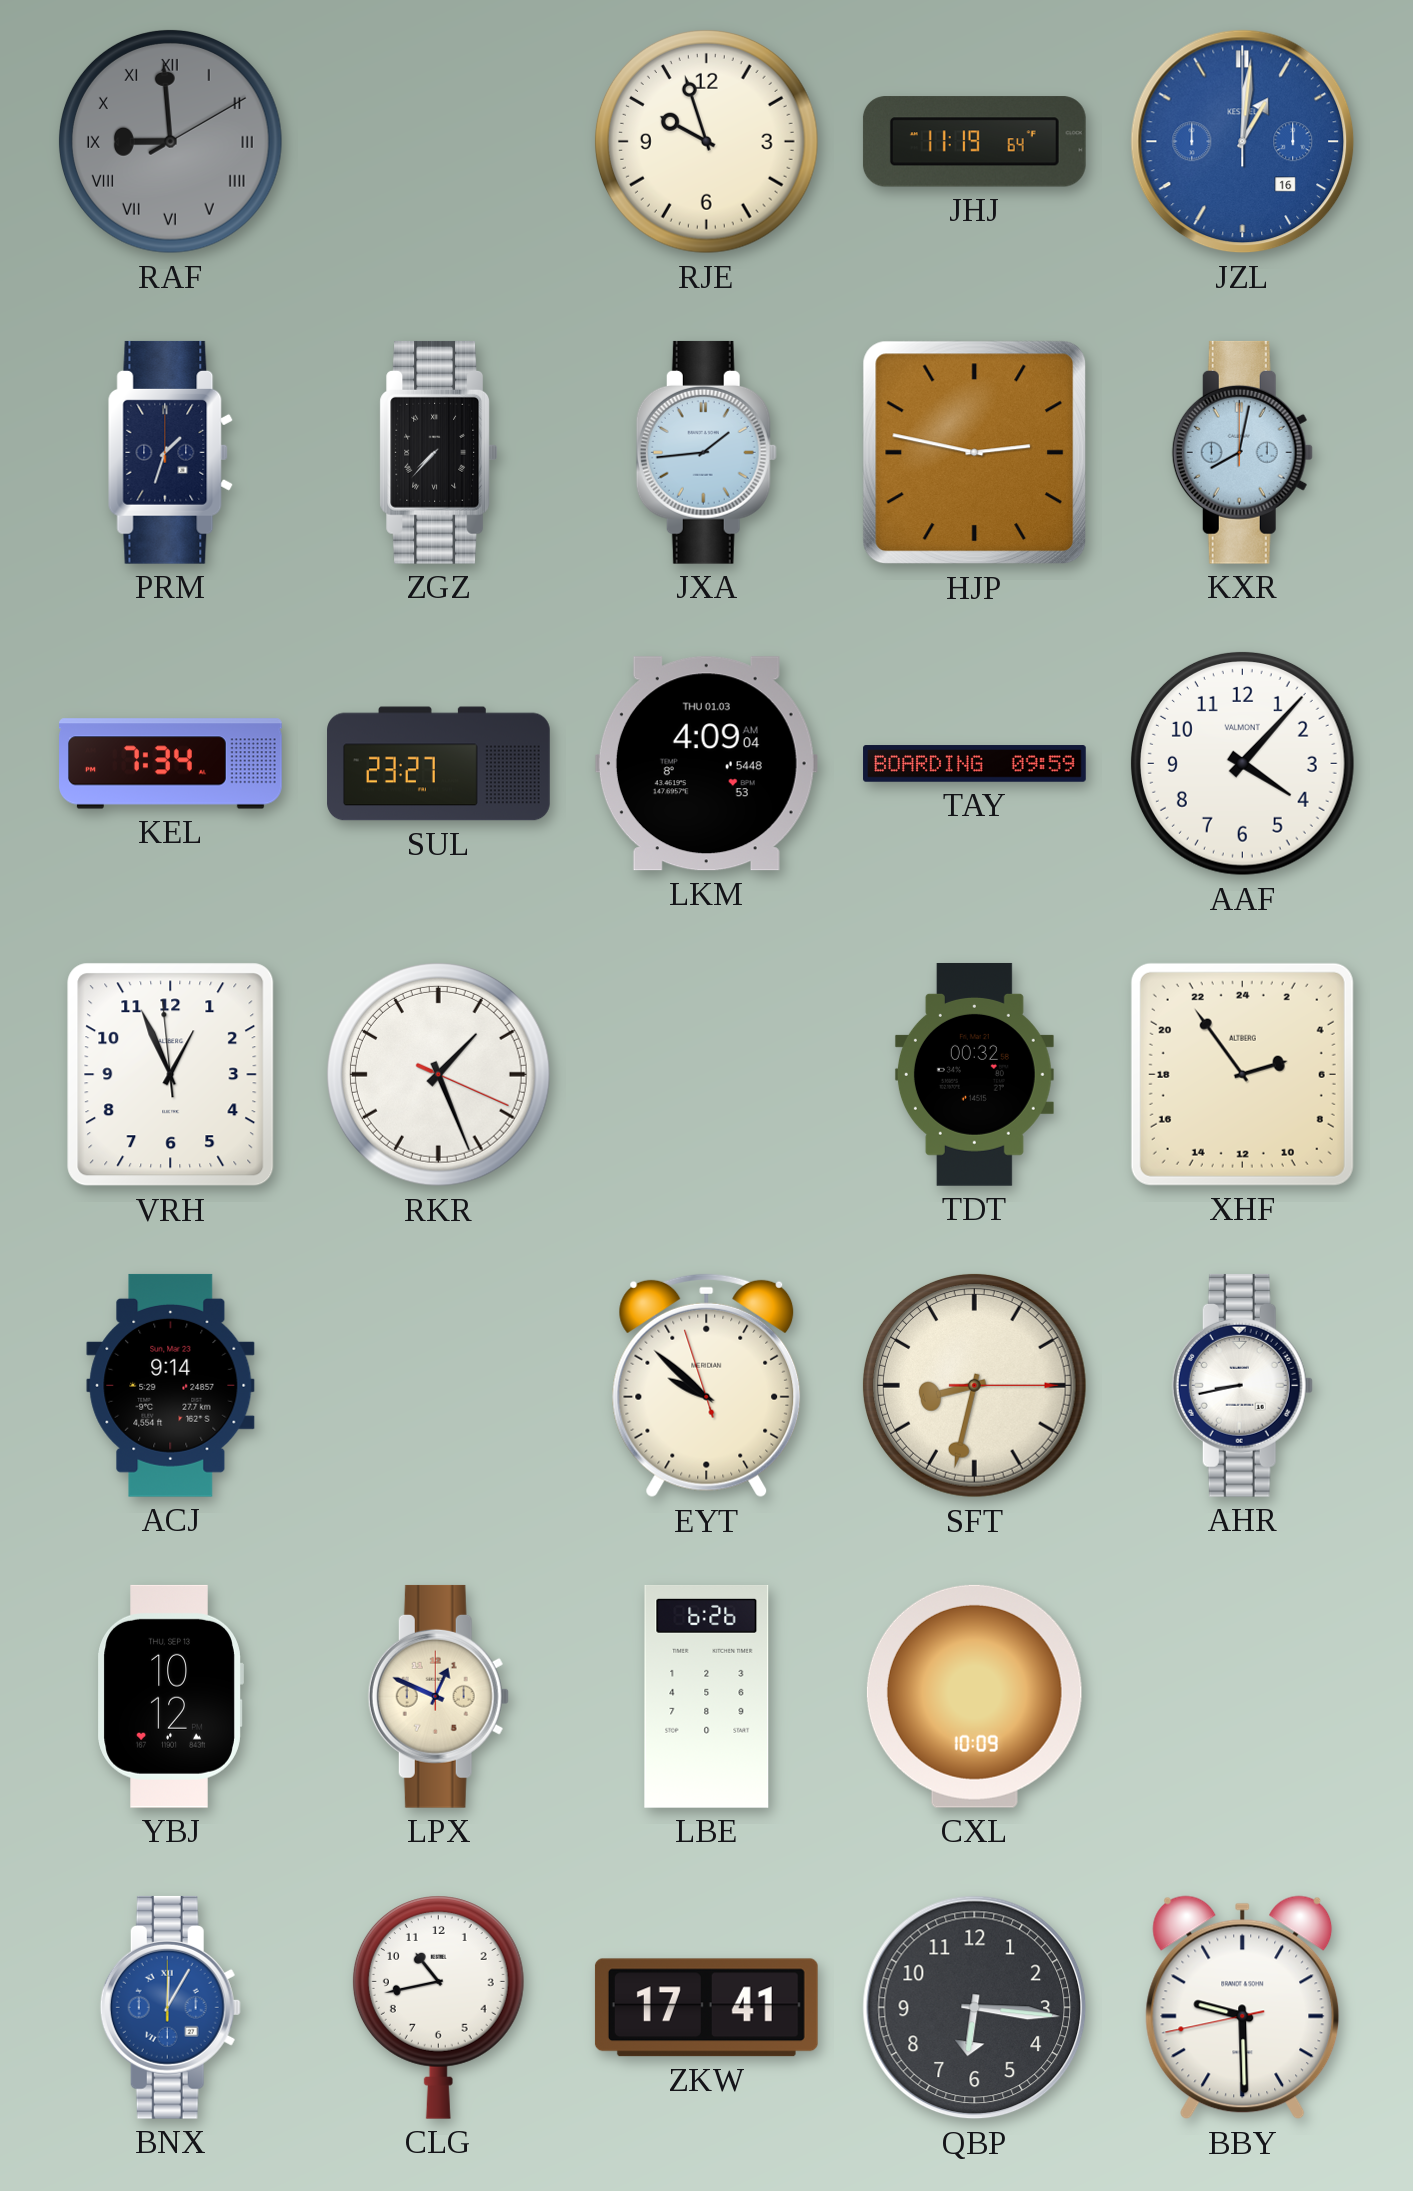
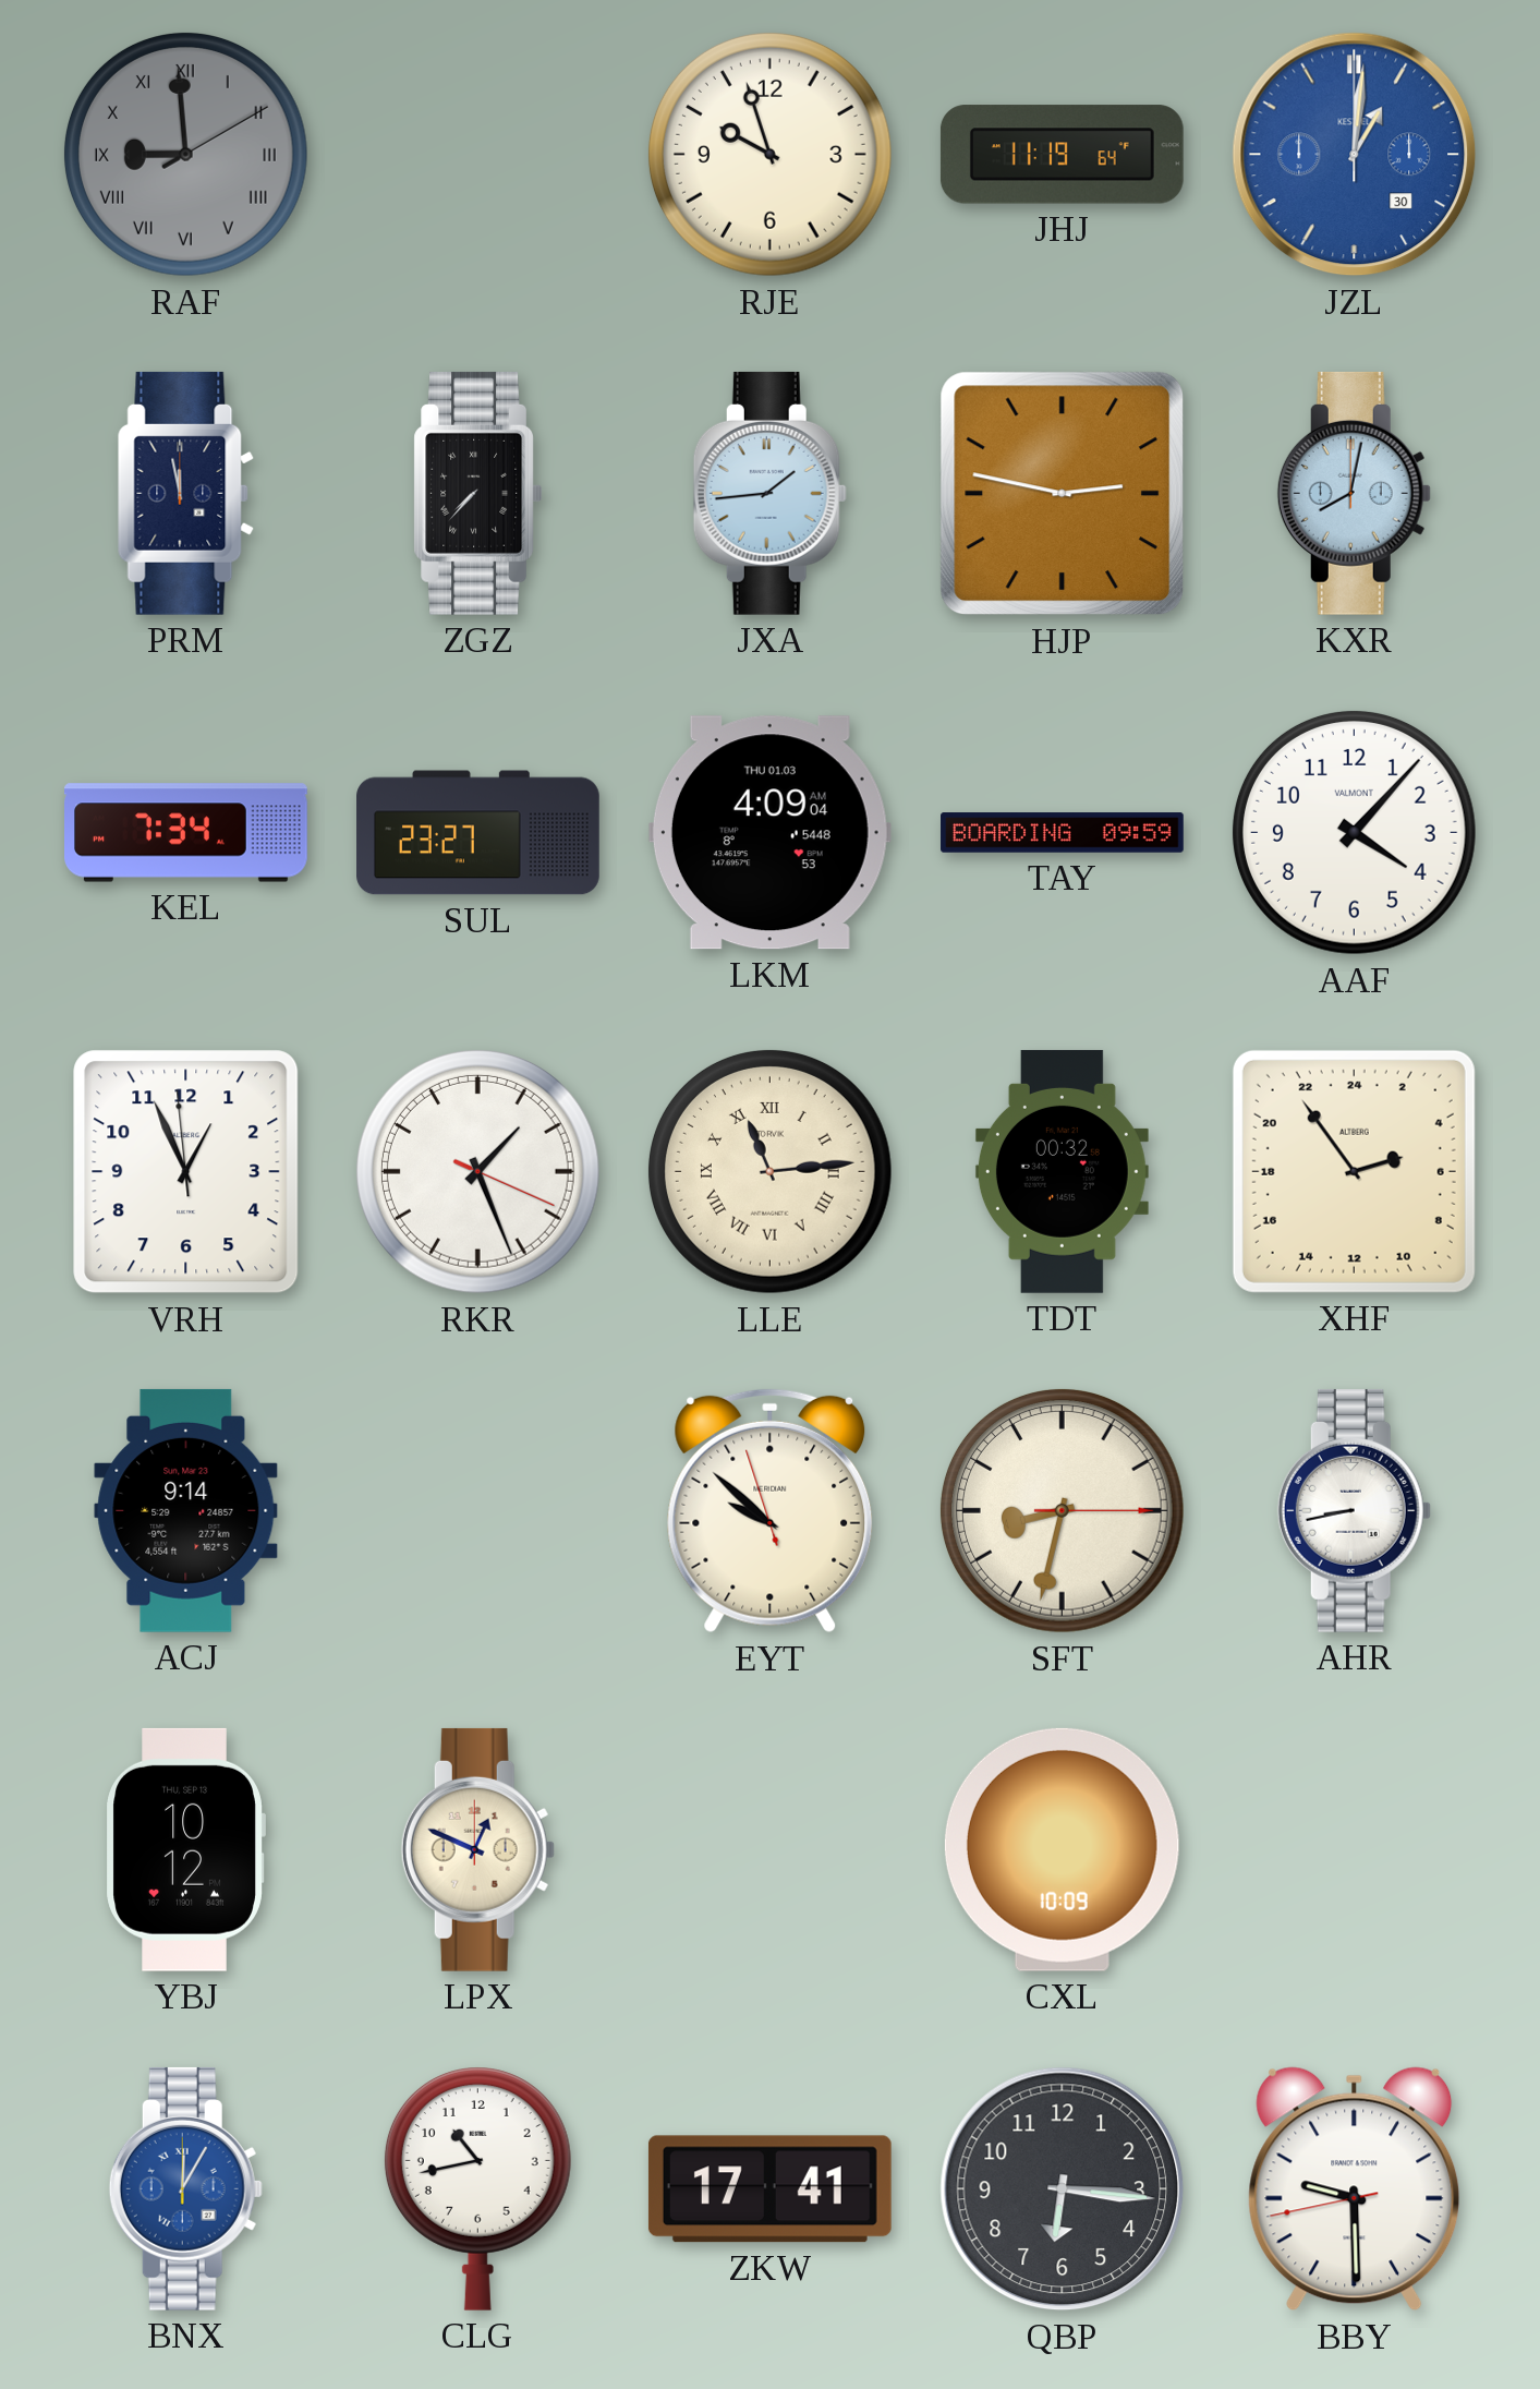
JZL date: 16 -> 30
PRM: 1:33 -> 11:58
LLE: none -> 11:14
LBE: 6:26 -> none
